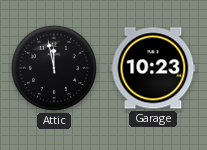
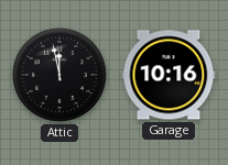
Garage: 10:23 -> 10:16
